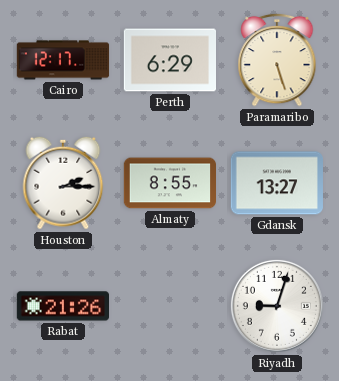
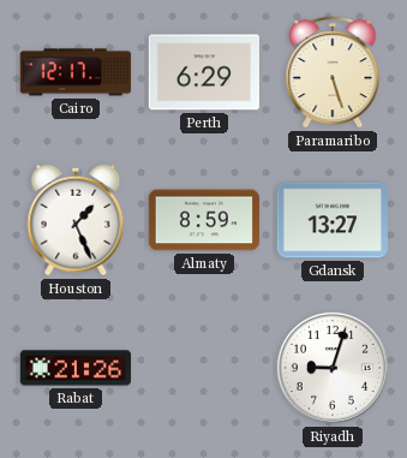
Houston: 2:15 -> 1:26
Almaty: 8:55 -> 8:59
